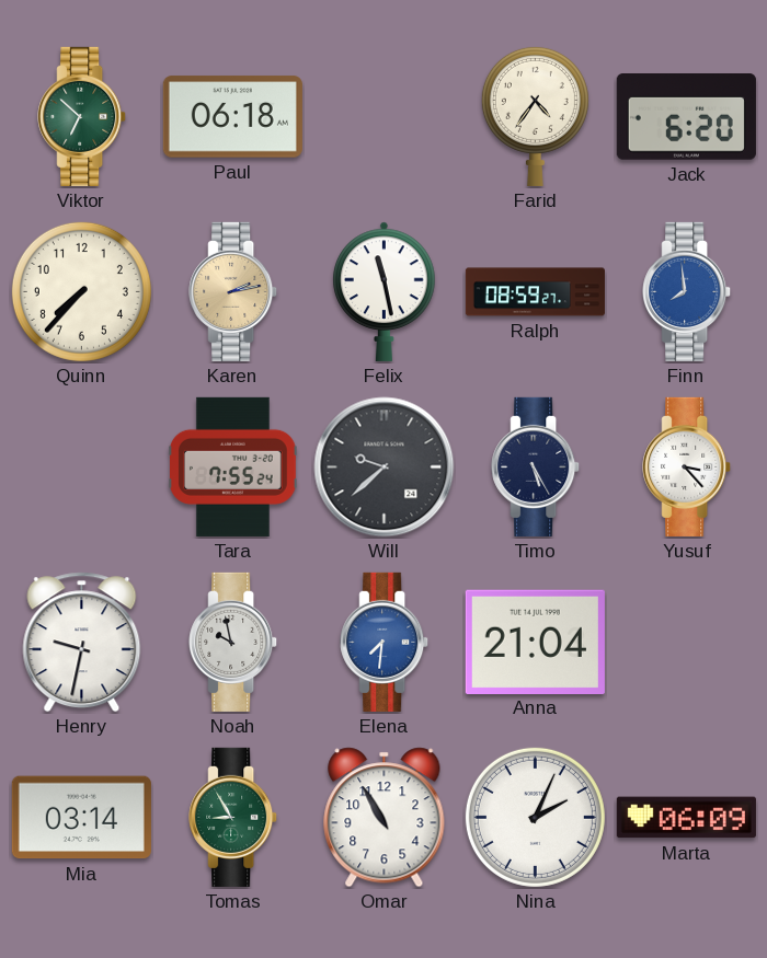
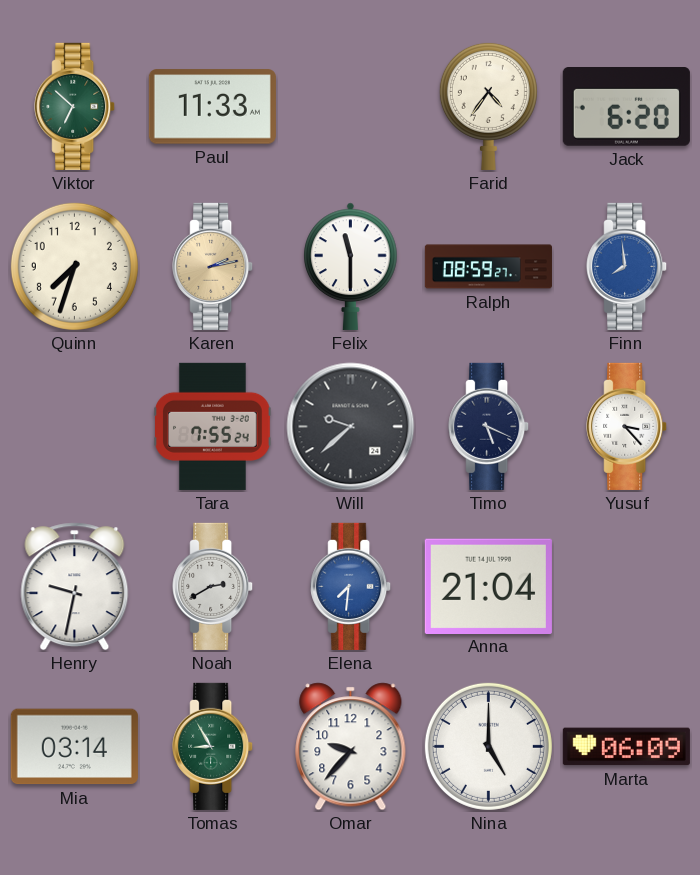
Paul: 06:18 -> 11:33
Quinn: 7:37 -> 7:33
Felix: 11:28 -> 11:30
Timo: 5:25 -> 5:19
Noah: 9:58 -> 2:40
Omar: 10:55 -> 9:37
Nina: 2:04 -> 5:00
